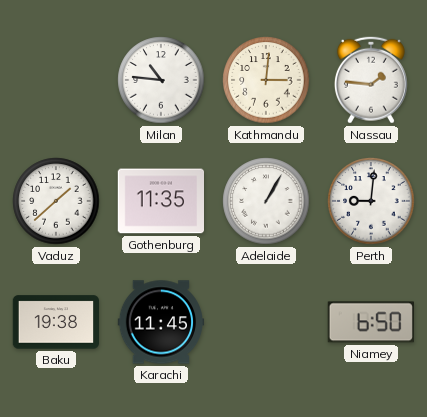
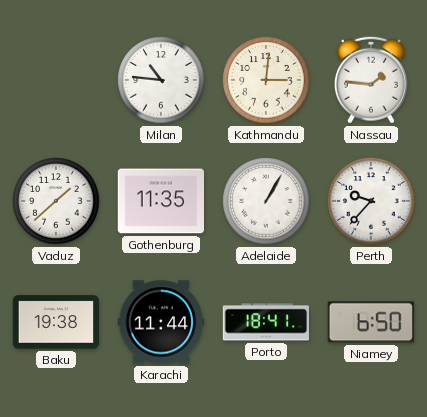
Perth: 9:01 -> 9:37
Karachi: 11:45 -> 11:44
Porto: none -> 18:41
